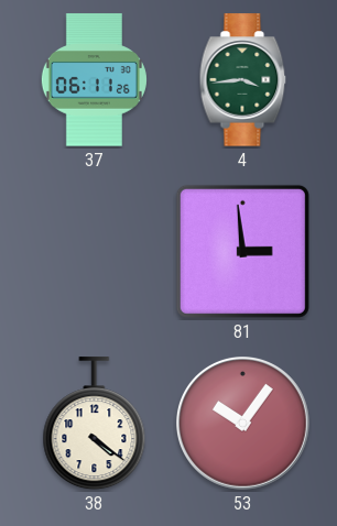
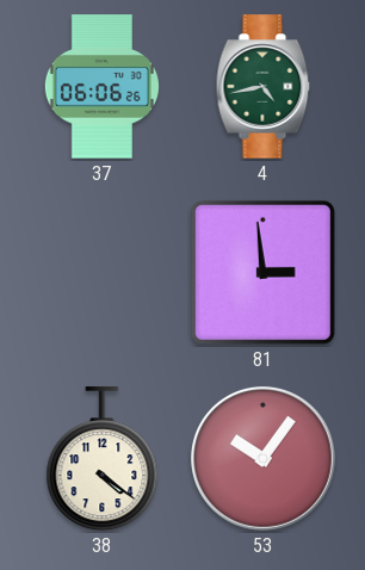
37: 06:11 -> 06:06
4: 3:44 -> 4:43
